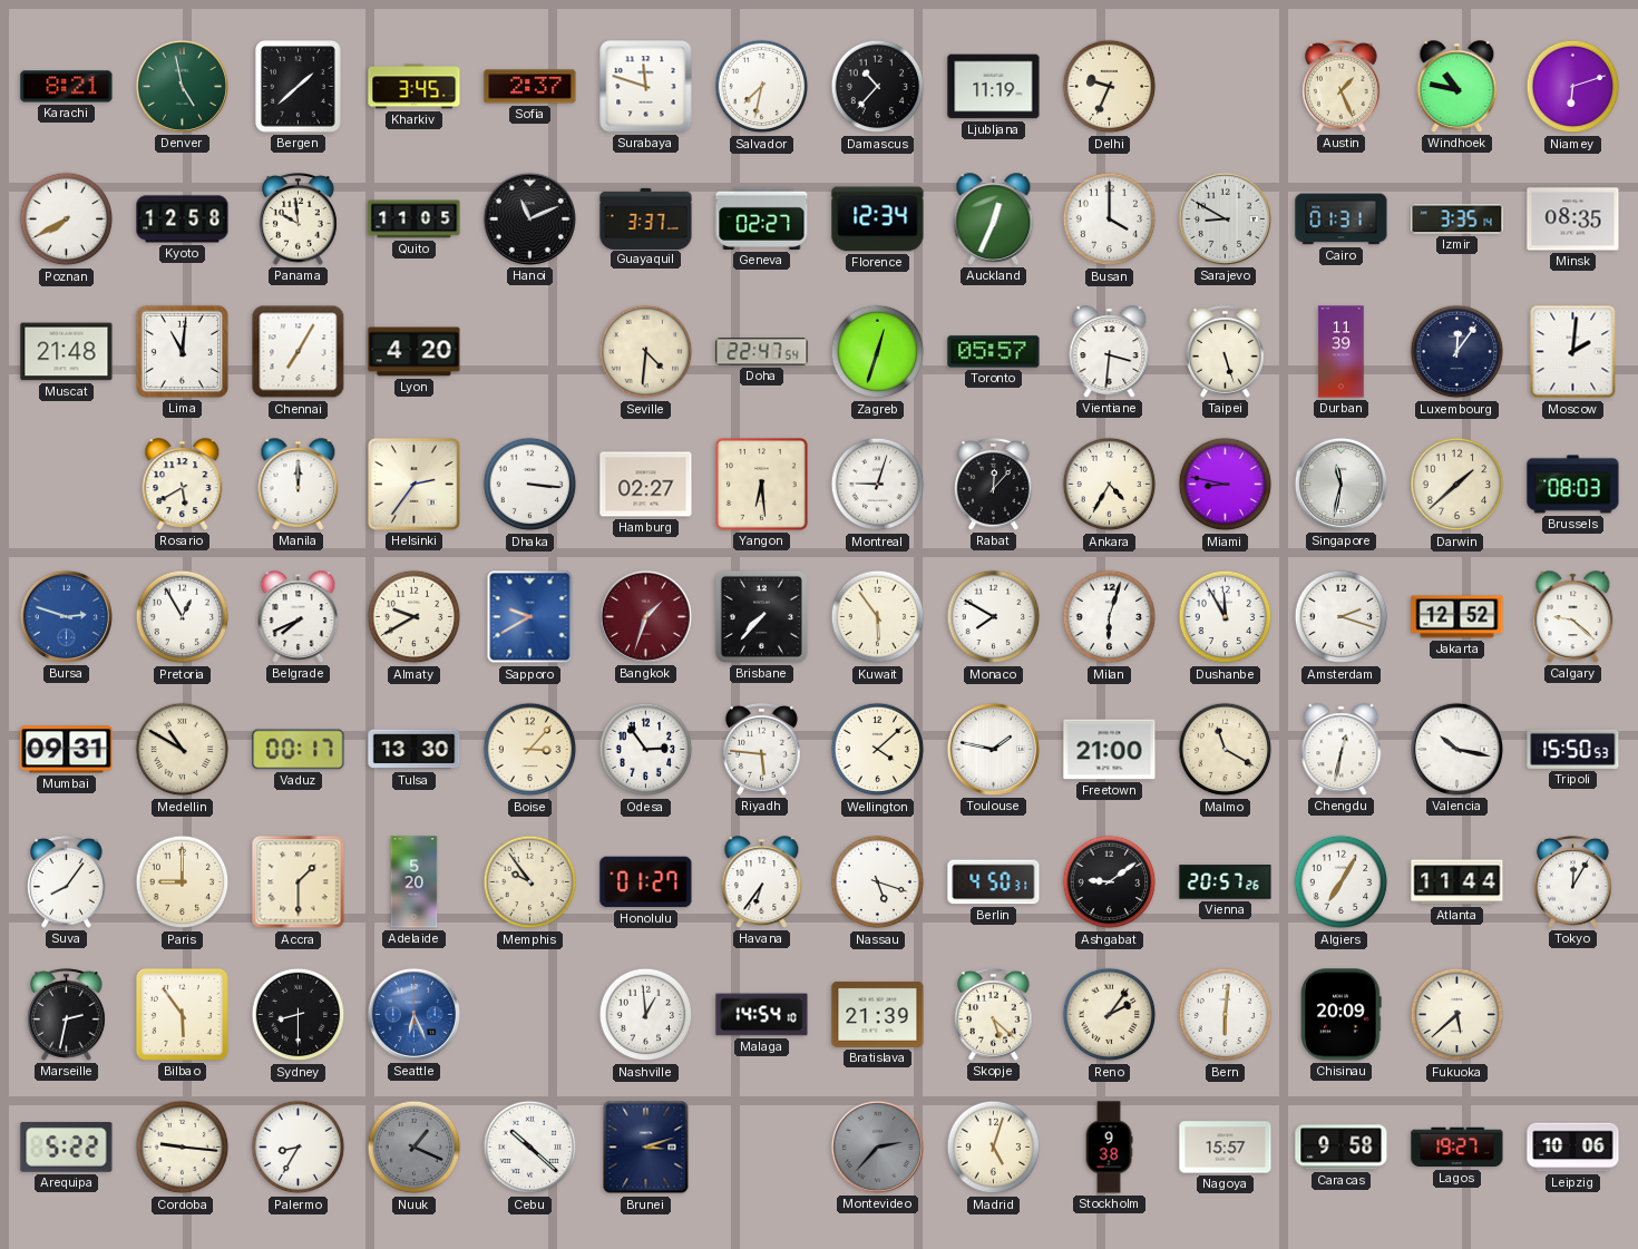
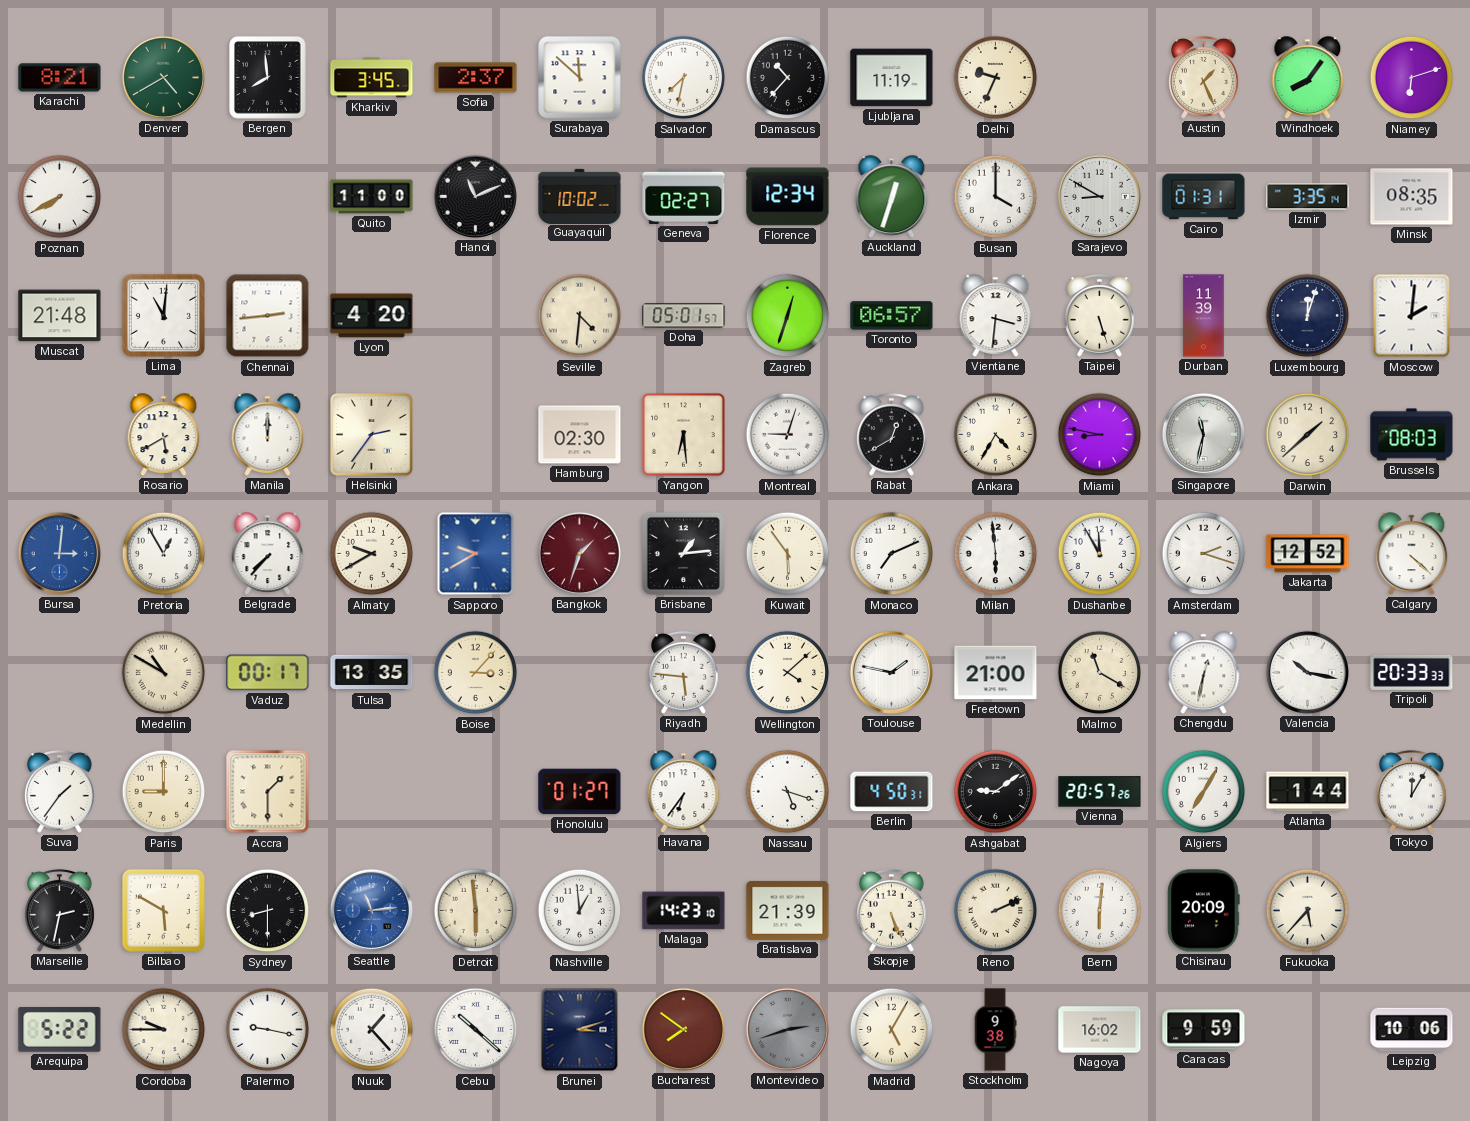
Denver: 4:58 -> 4:40
Bergen: 1:38 -> 7:59
Surabaya: 11:48 -> 11:52
Windhoek: 10:47 -> 8:06
Kyoto: 12:58 -> none
Panama: 9:59 -> none
Quito: 11:05 -> 11:00
Guayaquil: 3:37 -> 10:02
Auckland: 12:34 -> 12:33
Chennai: 7:05 -> 2:44
Doha: 22:47 -> 05:01
Toronto: 05:57 -> 06:57
Luxembourg: 12:06 -> 12:03
Dhaka: 3:16 -> none
Hamburg: 02:27 -> 02:30
Rabat: 12:07 -> 12:40
Bursa: 2:48 -> 3:01
Belgrade: 7:41 -> 7:37
Brisbane: 7:37 -> 1:14
Monaco: 7:50 -> 7:11
Milan: 6:03 -> 5:59
Calgary: 9:22 -> 4:22
Mumbai: 09:31 -> none
Tulsa: 13:30 -> 13:35
Odesa: 2:54 -> none
Tripoli: 15:50 -> 20:33
Suva: 8:06 -> 1:36
Adelaide: 5:20 -> none
Memphis: 9:54 -> none
Atlanta: 11:44 -> 1:44
Bilbao: 5:54 -> 5:50
Seattle: 6:26 -> 11:14
Detroit: none -> 5:59
Malaga: 14:54 -> 14:23
Skopje: 5:22 -> 5:26
Reno: 2:06 -> 2:11
Fukuoka: 5:38 -> 5:37
Cordoba: 9:16 -> 9:45
Palermo: 8:35 -> 9:17
Nuuk: 1:19 -> 1:23
Nuuk dial: grey -> white
Bucharest: none -> 7:51
Montevideo: 2:37 -> 2:42
Madrid: 5:03 -> 5:05
Nagoya: 15:57 -> 16:02
Caracas: 9:58 -> 9:59
Lagos: 19:27 -> none
